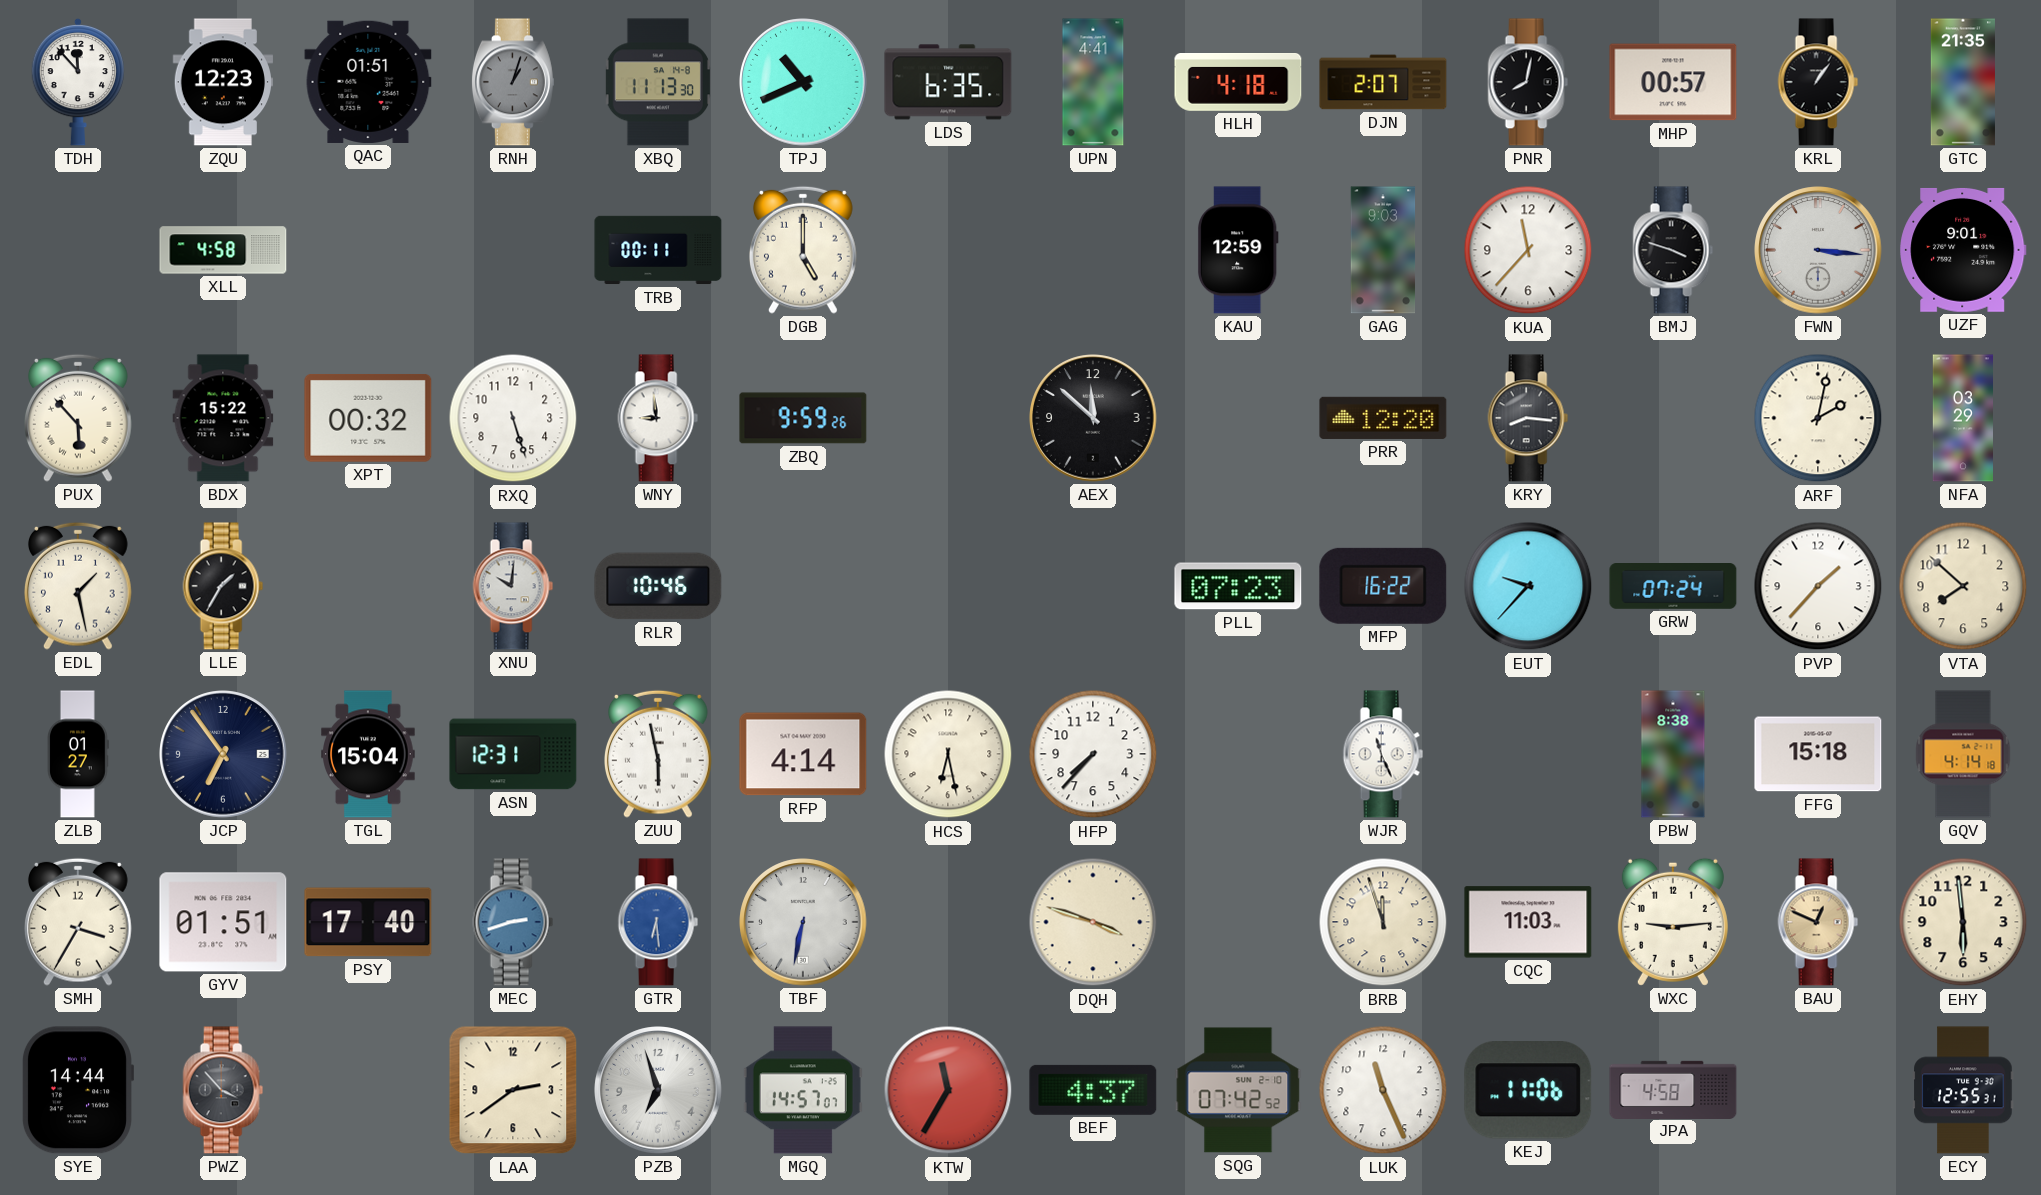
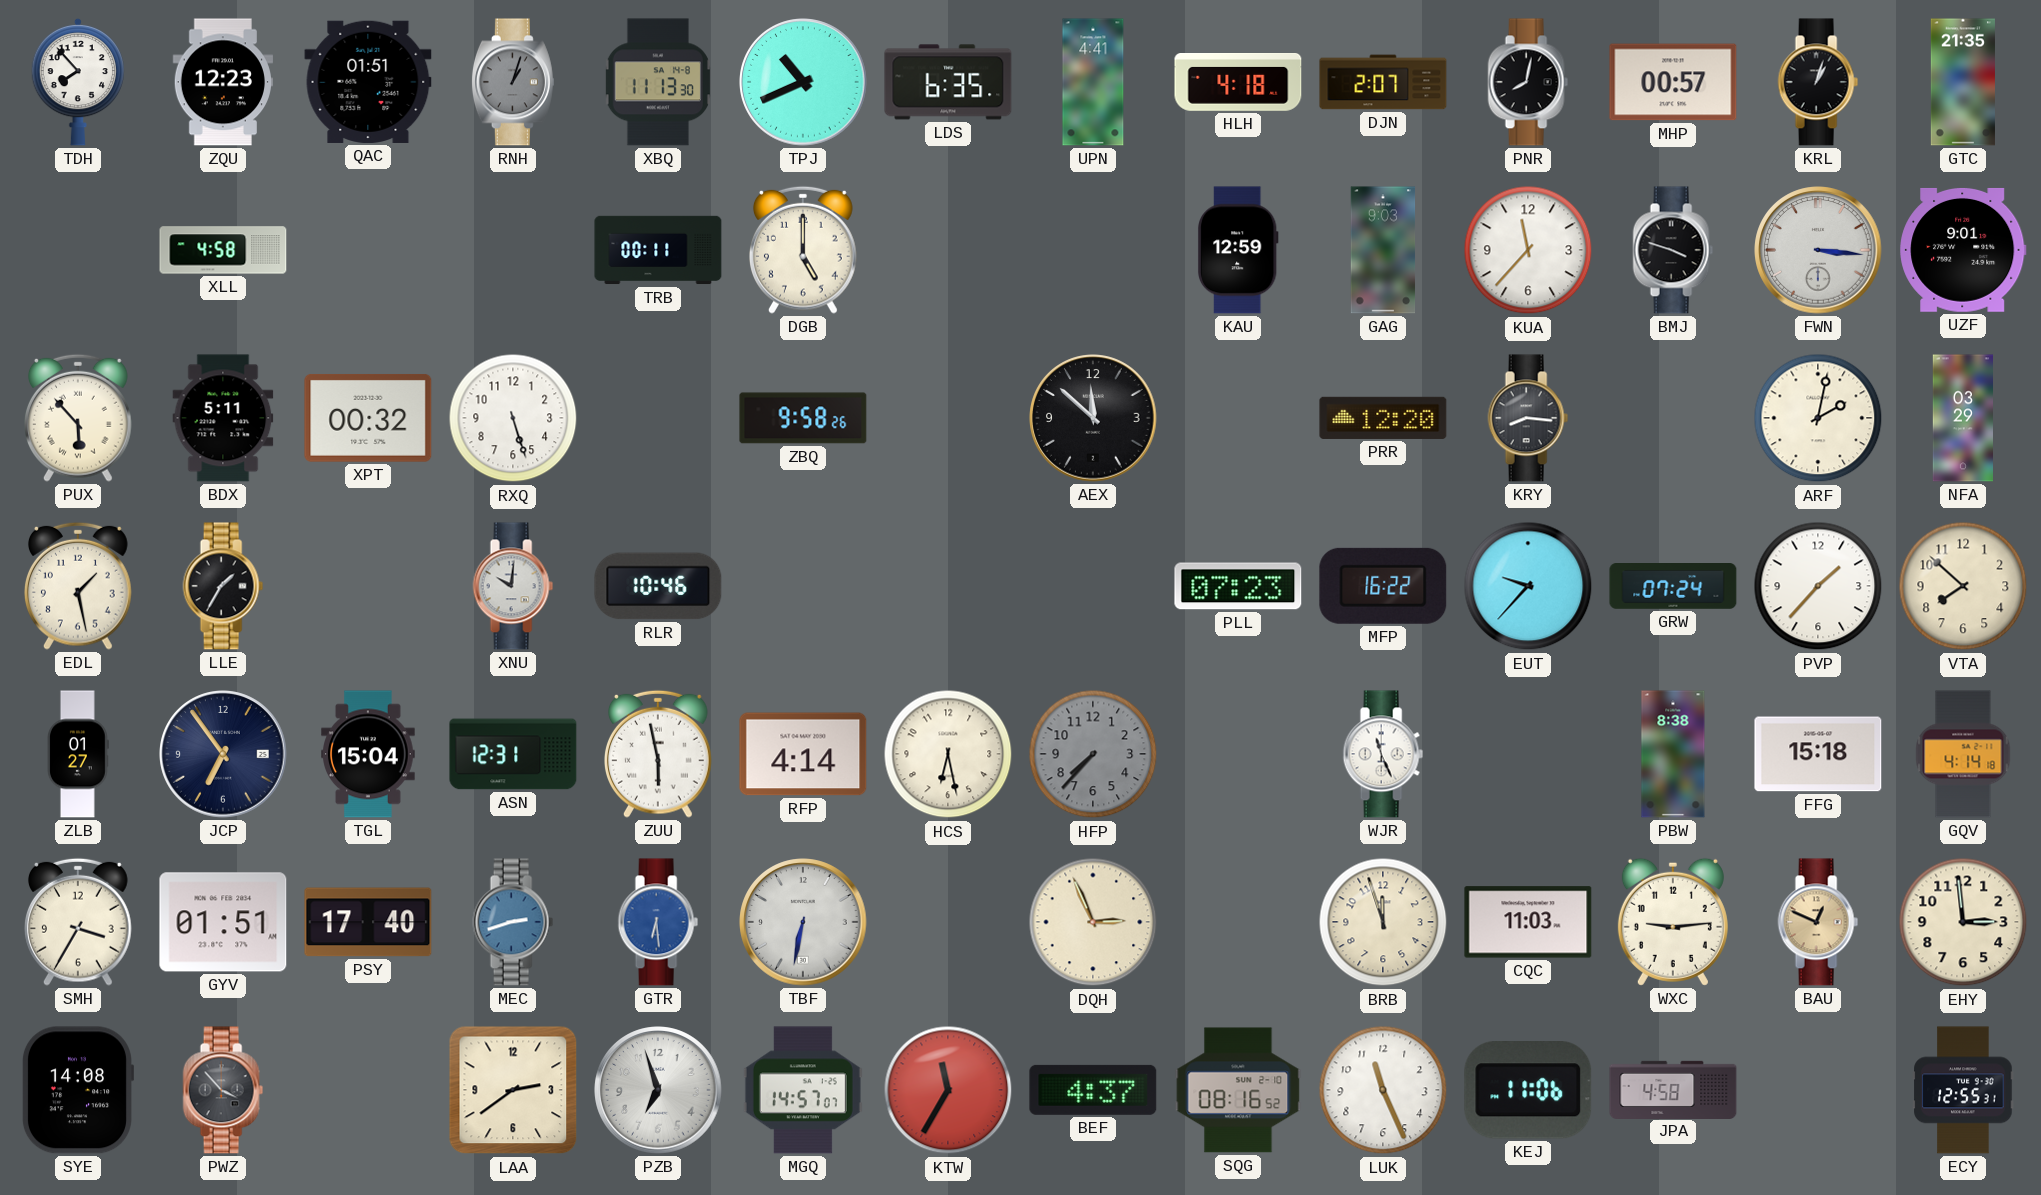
TDH: 11:53 -> 7:53
KRL: 1:06 -> 1:03
BDX: 15:22 -> 5:11
WNY: 8:59 -> none
ZBQ: 9:59 -> 9:58
HFP dial: white -> grey
DQH: 3:48 -> 2:56
EHY: 5:59 -> 2:59
SYE: 14:44 -> 14:08
SQG: 07:42 -> 08:16
